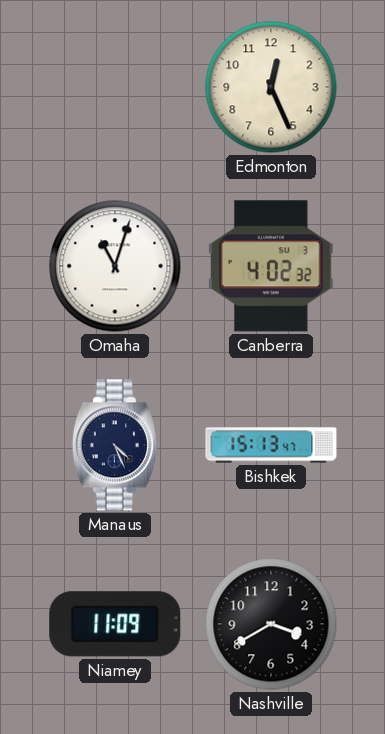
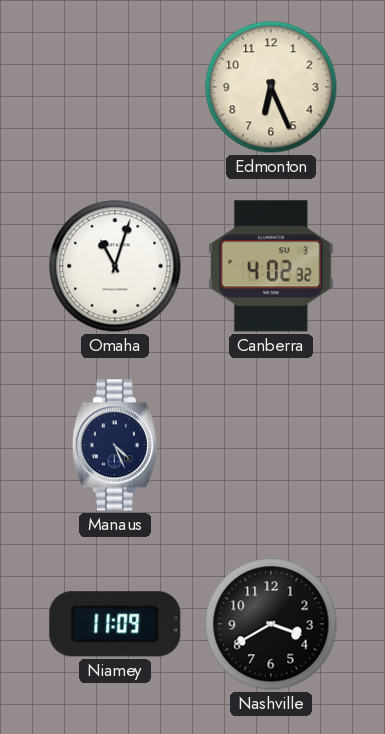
Edmonton: 12:26 -> 6:26
Bishkek: 15:13 -> none
